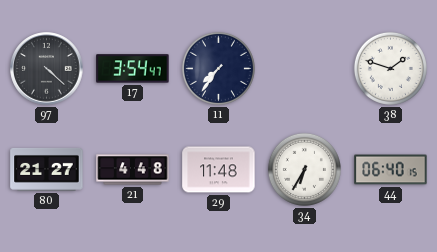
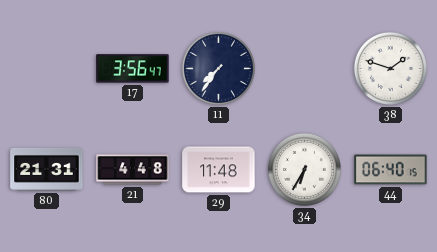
97: 4:22 -> none
17: 3:54 -> 3:56
80: 21:27 -> 21:31
